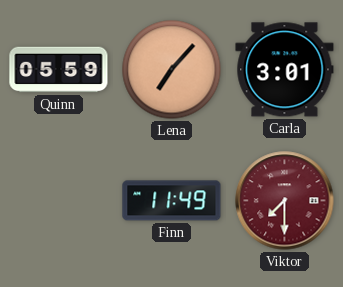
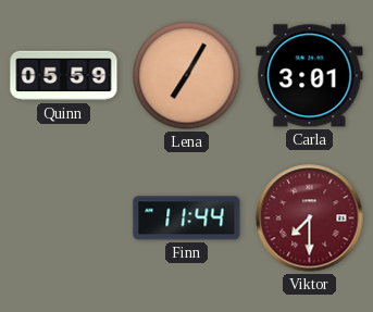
Lena: 7:07 -> 7:05
Finn: 11:49 -> 11:44
